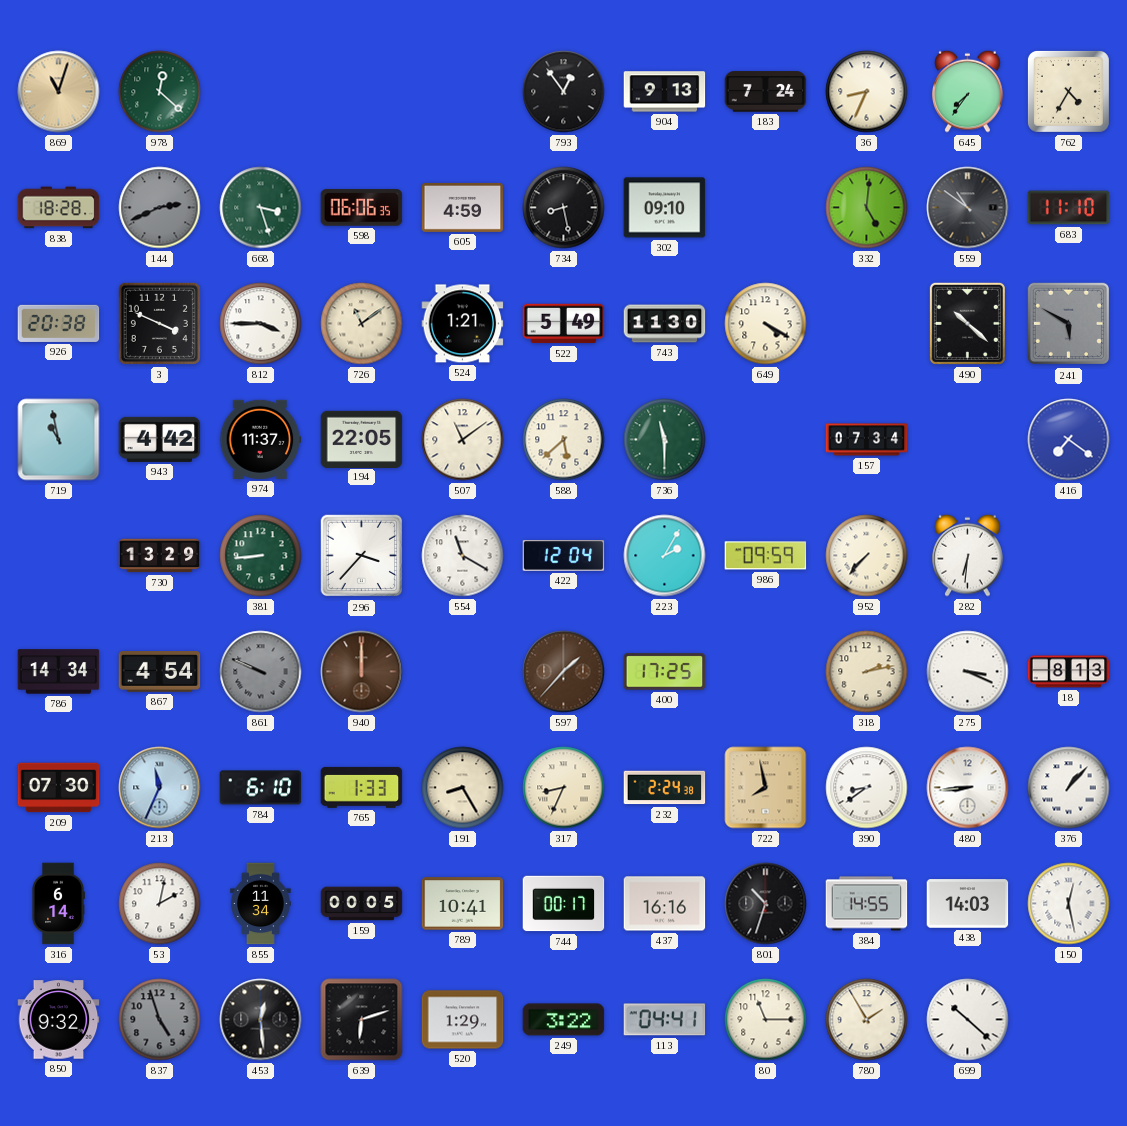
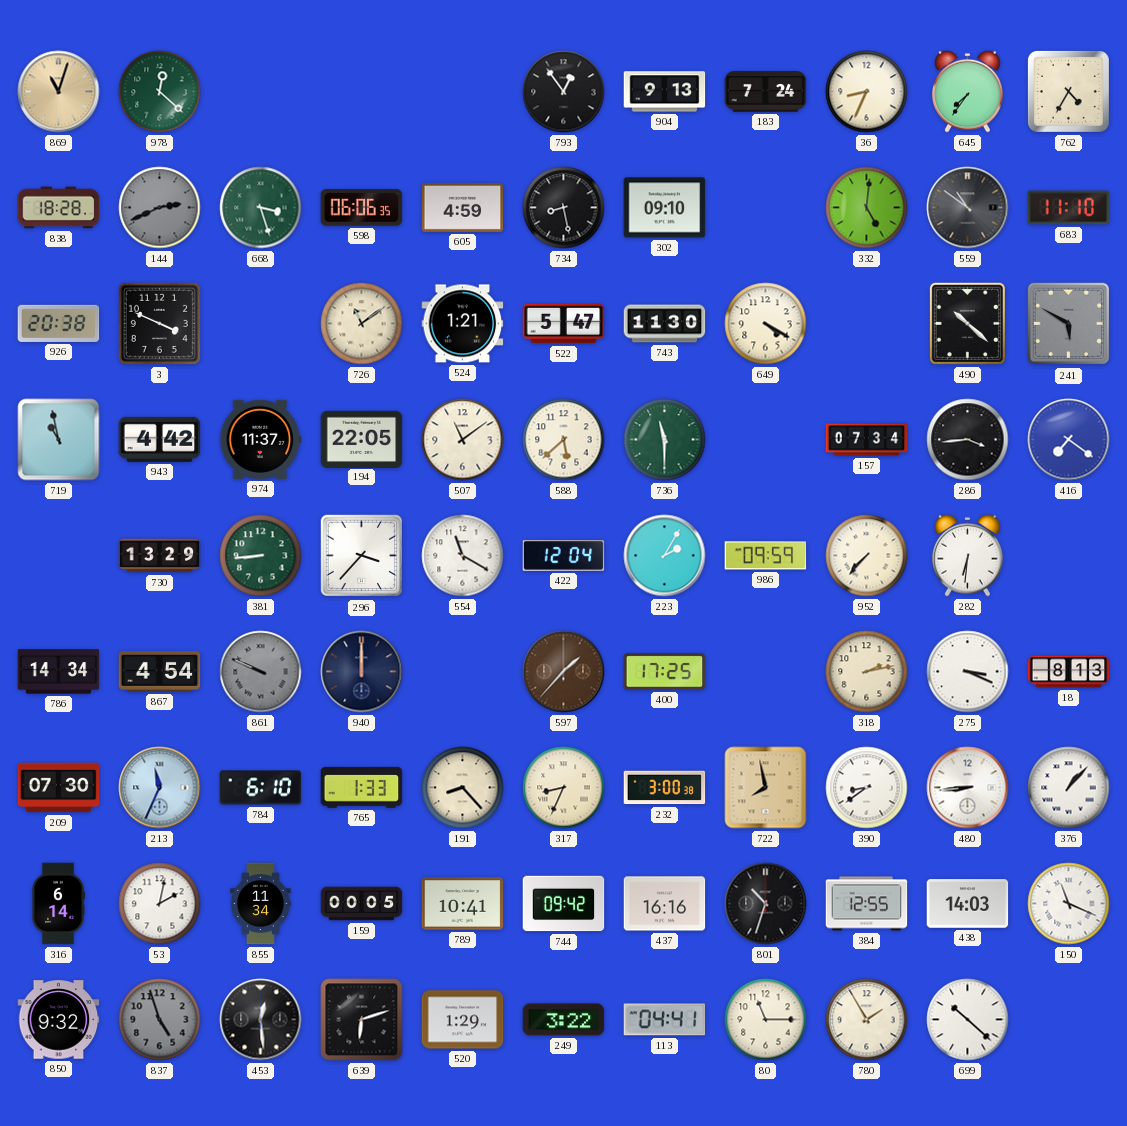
812: 3:45 -> none
522: 5:49 -> 5:47
286: none -> 3:44
940 dial: brown -> navy
191: 8:25 -> 8:23
232: 2:24 -> 3:00
744: 00:17 -> 09:42
384: 14:55 -> 12:55
150: 12:28 -> 11:19
